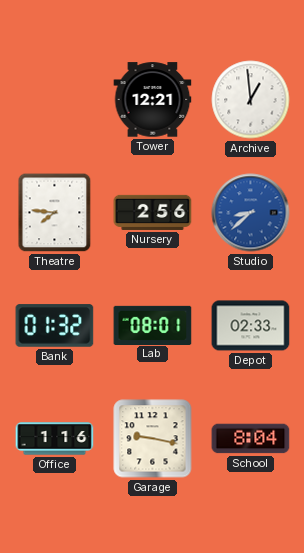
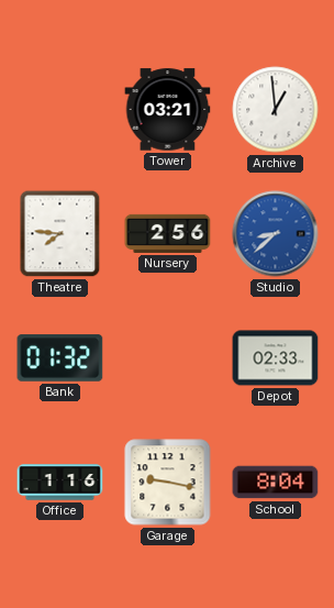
Tower: 12:21 -> 03:21
Lab: 08:01 -> none
